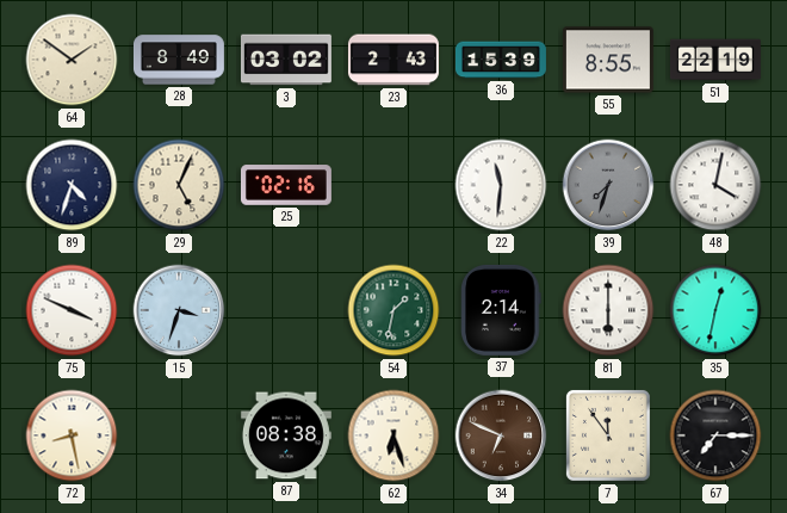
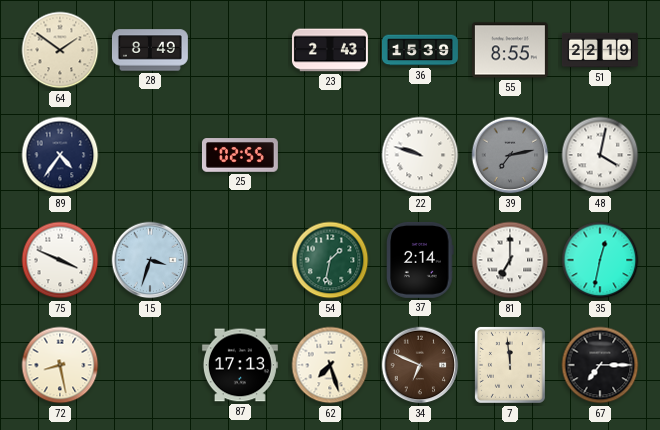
3: 03:02 -> none
89: 4:33 -> 4:36
29: 5:04 -> none
25: 02:16 -> 02:55
22: 11:31 -> 9:48
39: 7:33 -> 7:13
81: 6:00 -> 7:00
87: 08:38 -> 17:13
62: 6:27 -> 7:27
7: 11:54 -> 11:59
